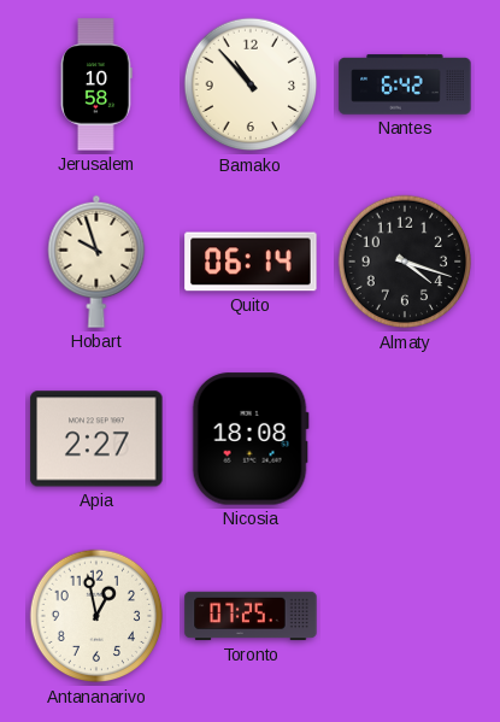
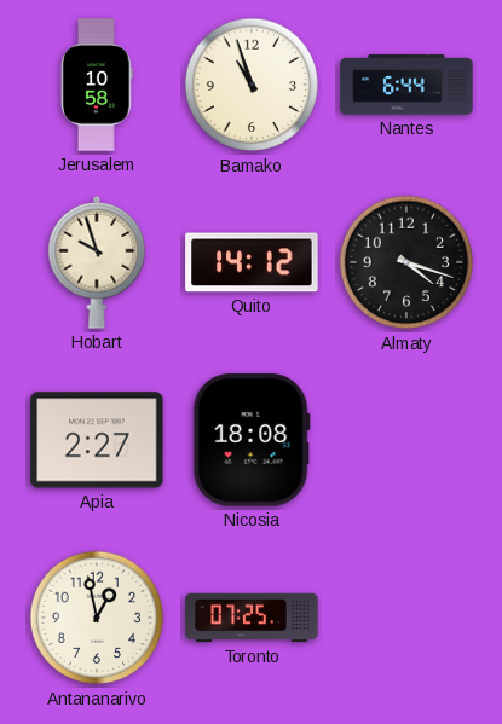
Bamako: 10:53 -> 10:57
Nantes: 6:42 -> 6:44
Quito: 06:14 -> 14:12
